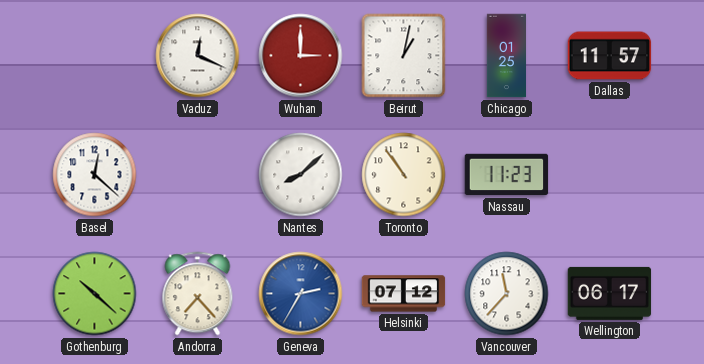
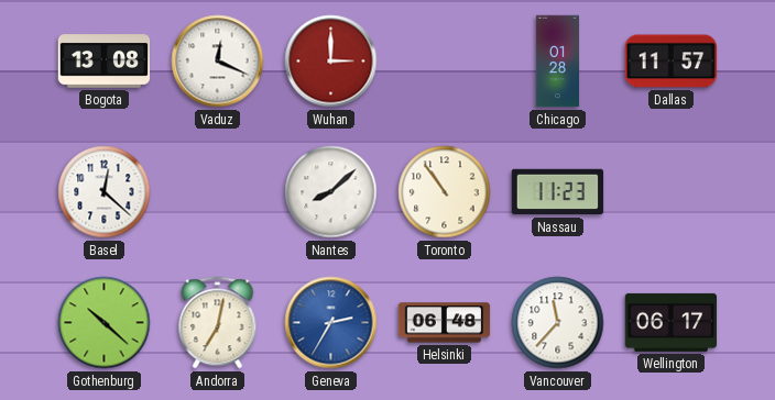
Bogota: none -> 13:08
Beirut: 1:02 -> none
Chicago: 01:25 -> 01:28
Andorra: 7:23 -> 7:02
Helsinki: 07:12 -> 06:48
